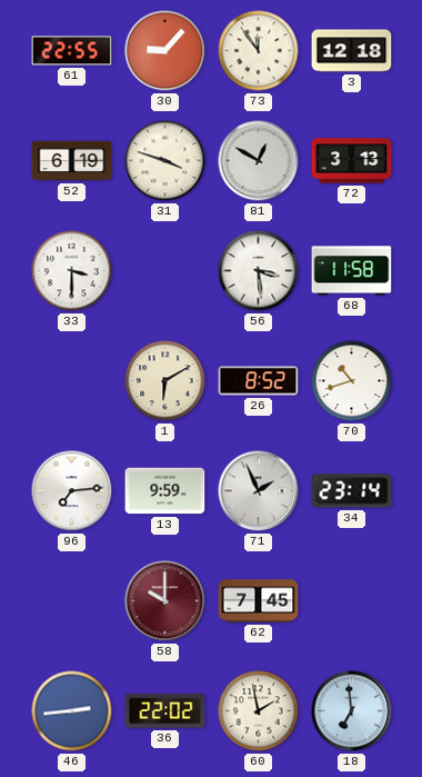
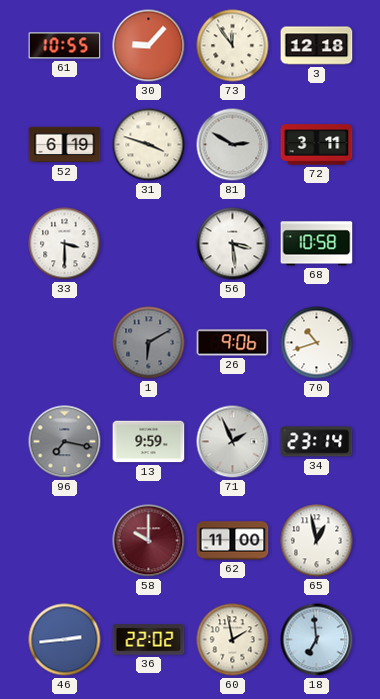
61: 22:55 -> 10:55
81: 12:50 -> 2:50
72: 3:13 -> 3:11
68: 11:58 -> 10:58
1 dial: cream -> grey
26: 8:52 -> 9:06
96: 7:14 -> 7:17
96 dial: white -> grey
62: 7:45 -> 11:00
65: none -> 12:58
